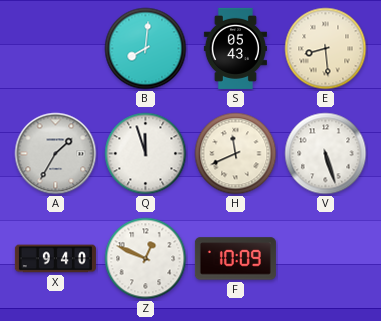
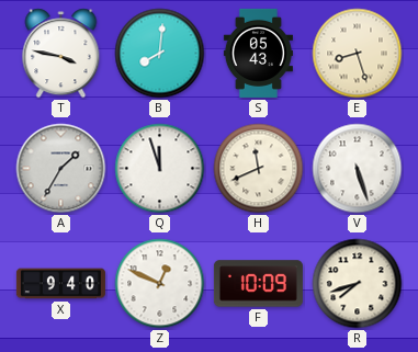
T: none -> 3:47
E: 8:29 -> 8:27
R: none -> 7:42
